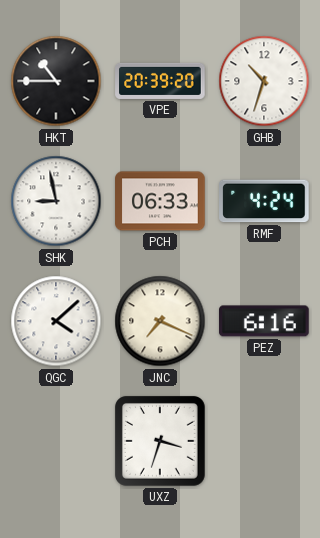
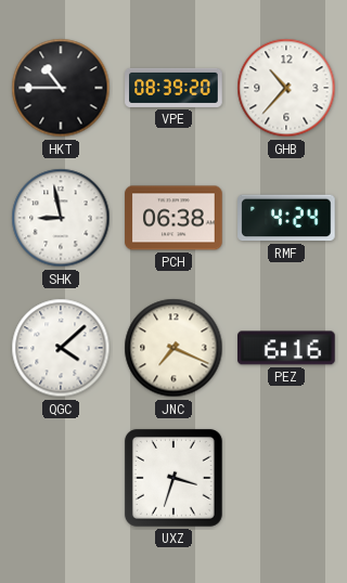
VPE: 20:39 -> 08:39
GHB: 10:33 -> 10:37
PCH: 06:33 -> 06:38
